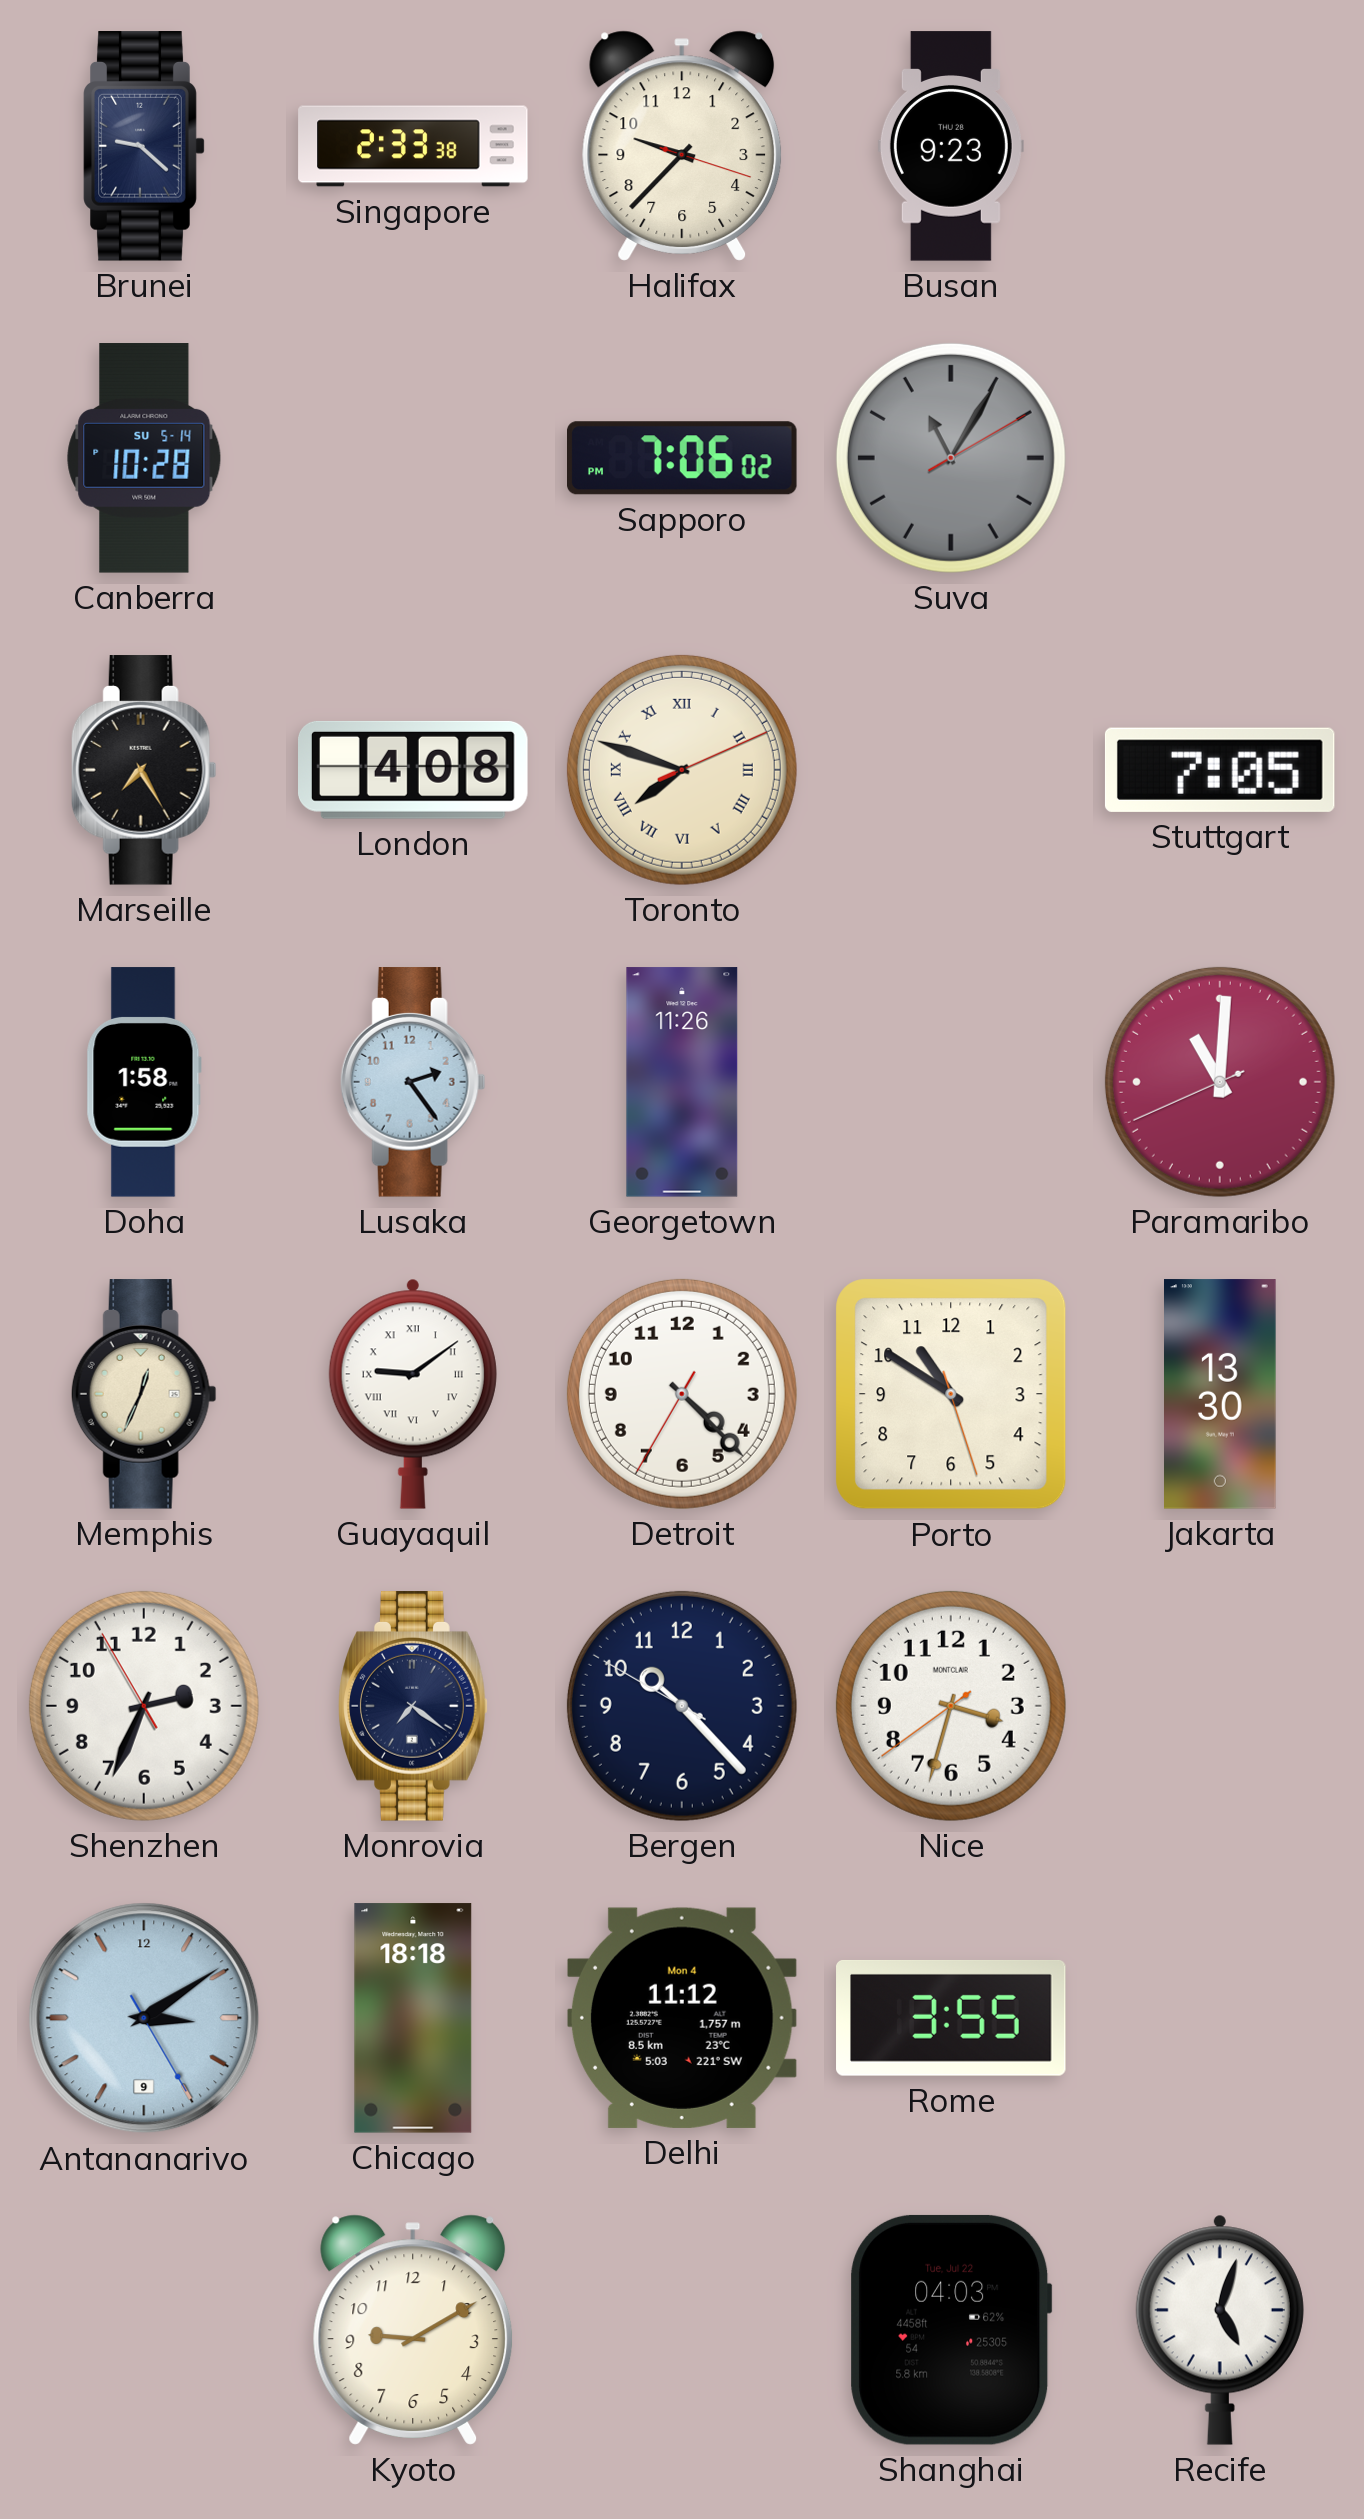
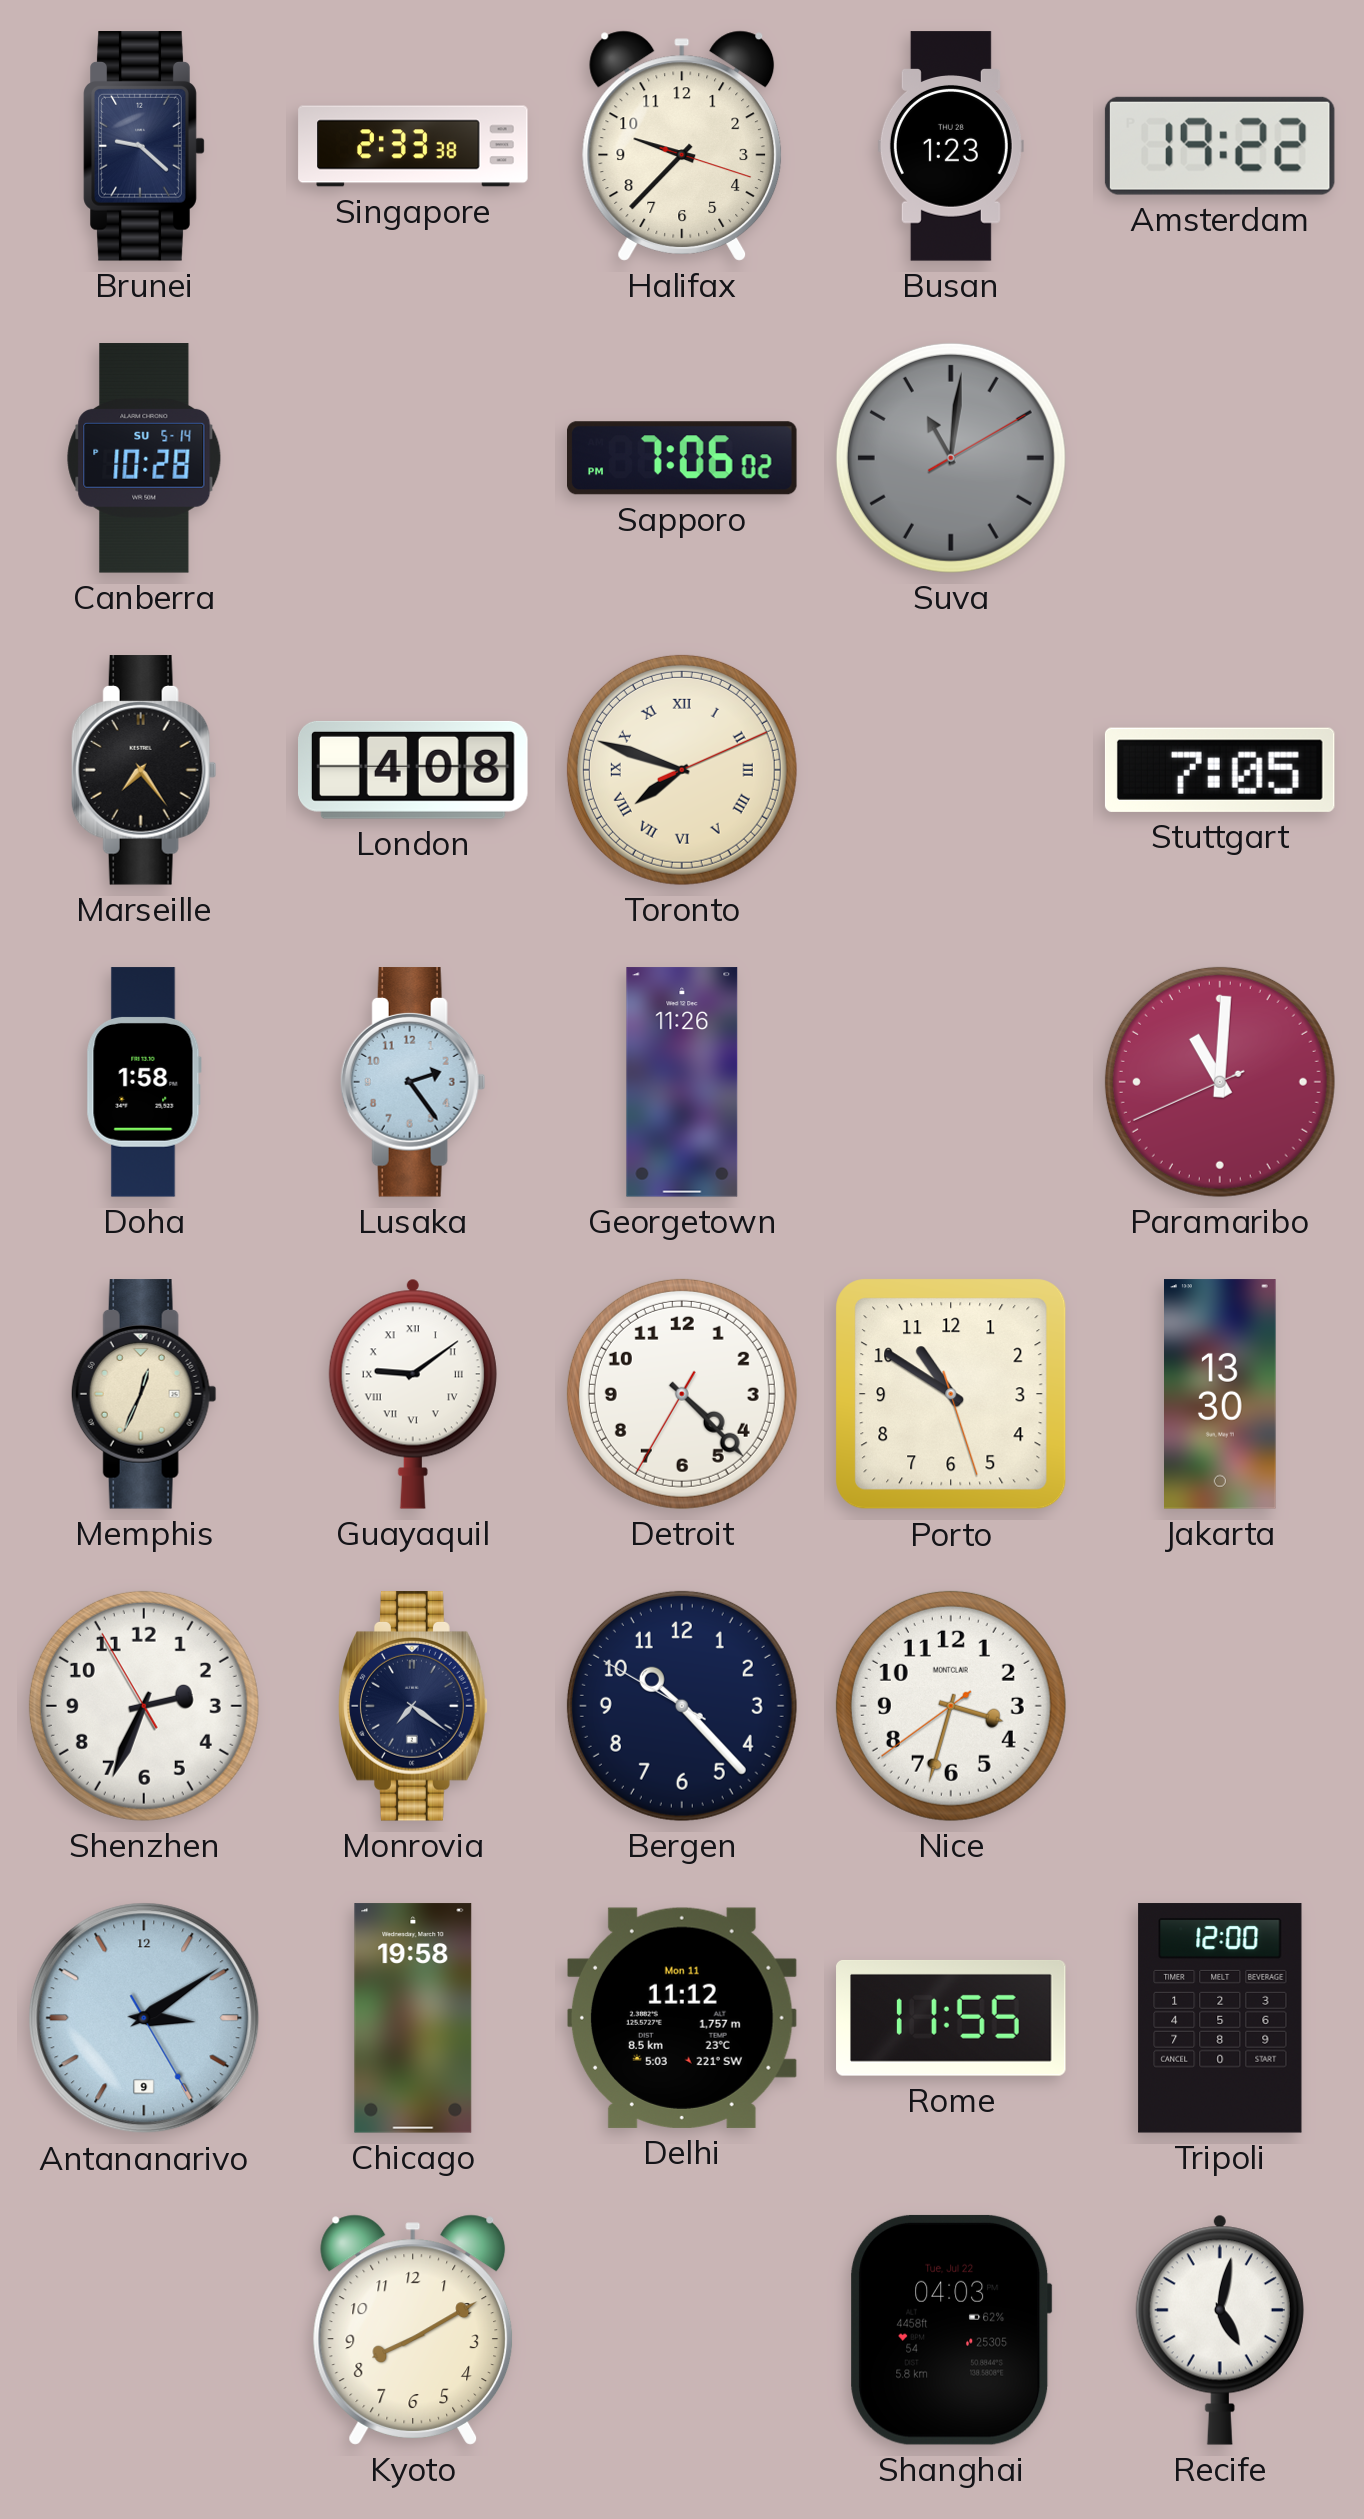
Busan: 9:23 -> 1:23
Amsterdam: none -> 19:22
Suva: 11:05 -> 11:01
Marseille: 7:25 -> 7:24
Chicago: 18:18 -> 19:58
Delhi date: Mon 4 -> Mon 11
Rome: 3:55 -> 11:55
Tripoli: none -> 12:00
Kyoto: 9:10 -> 8:10
Recife: 5:03 -> 5:02
